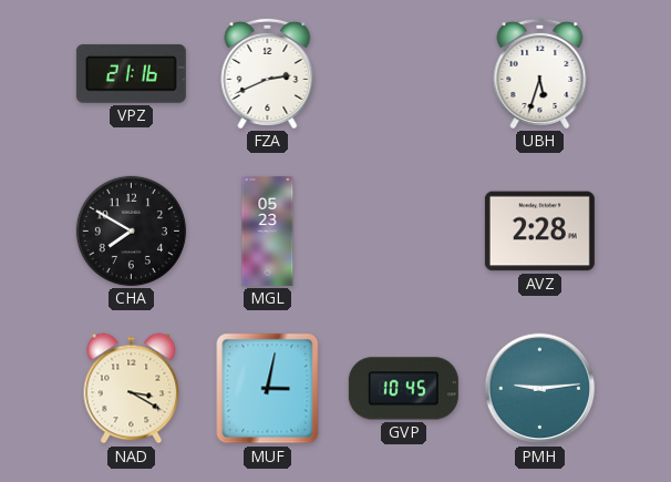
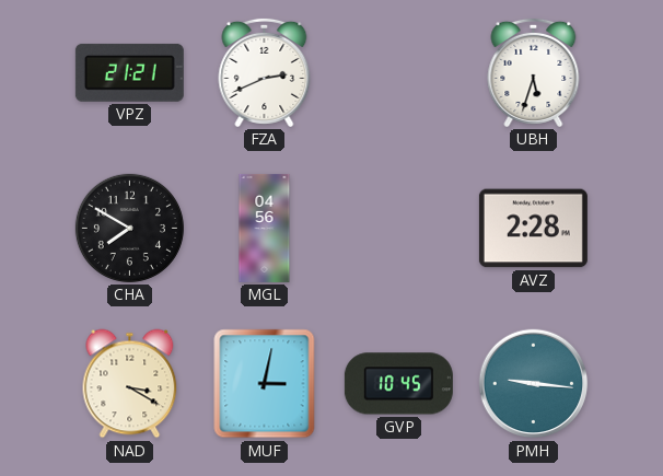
VPZ: 21:16 -> 21:21
MGL: 05:23 -> 04:56
PMH: 9:14 -> 9:16
